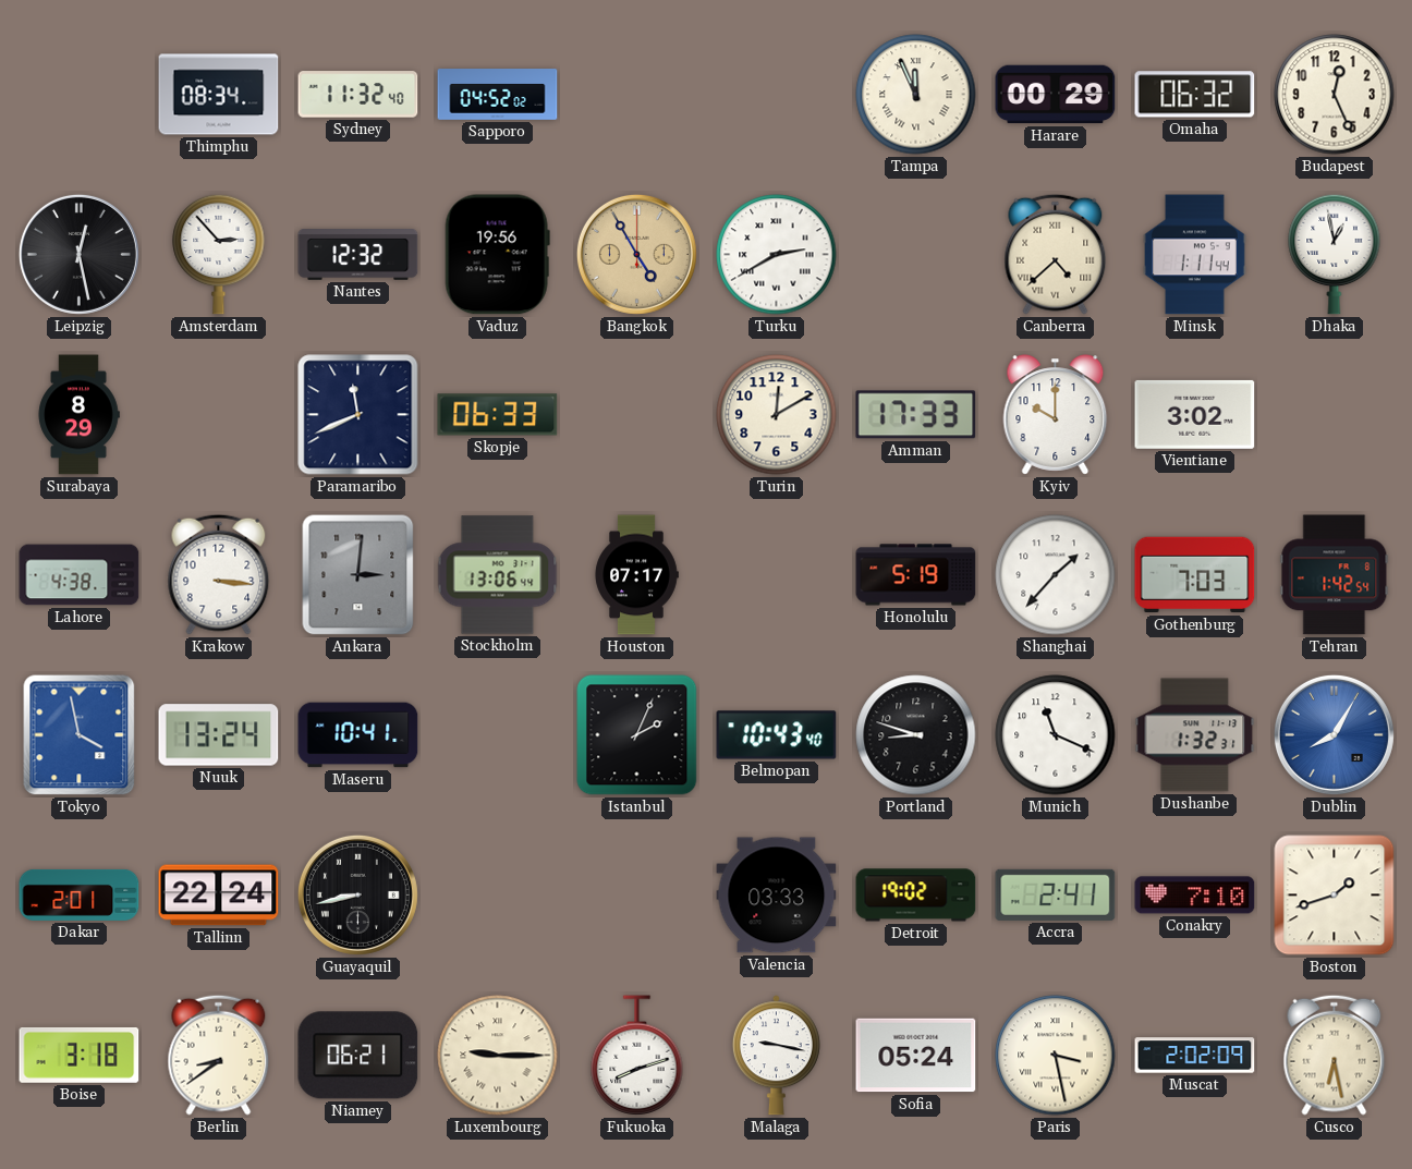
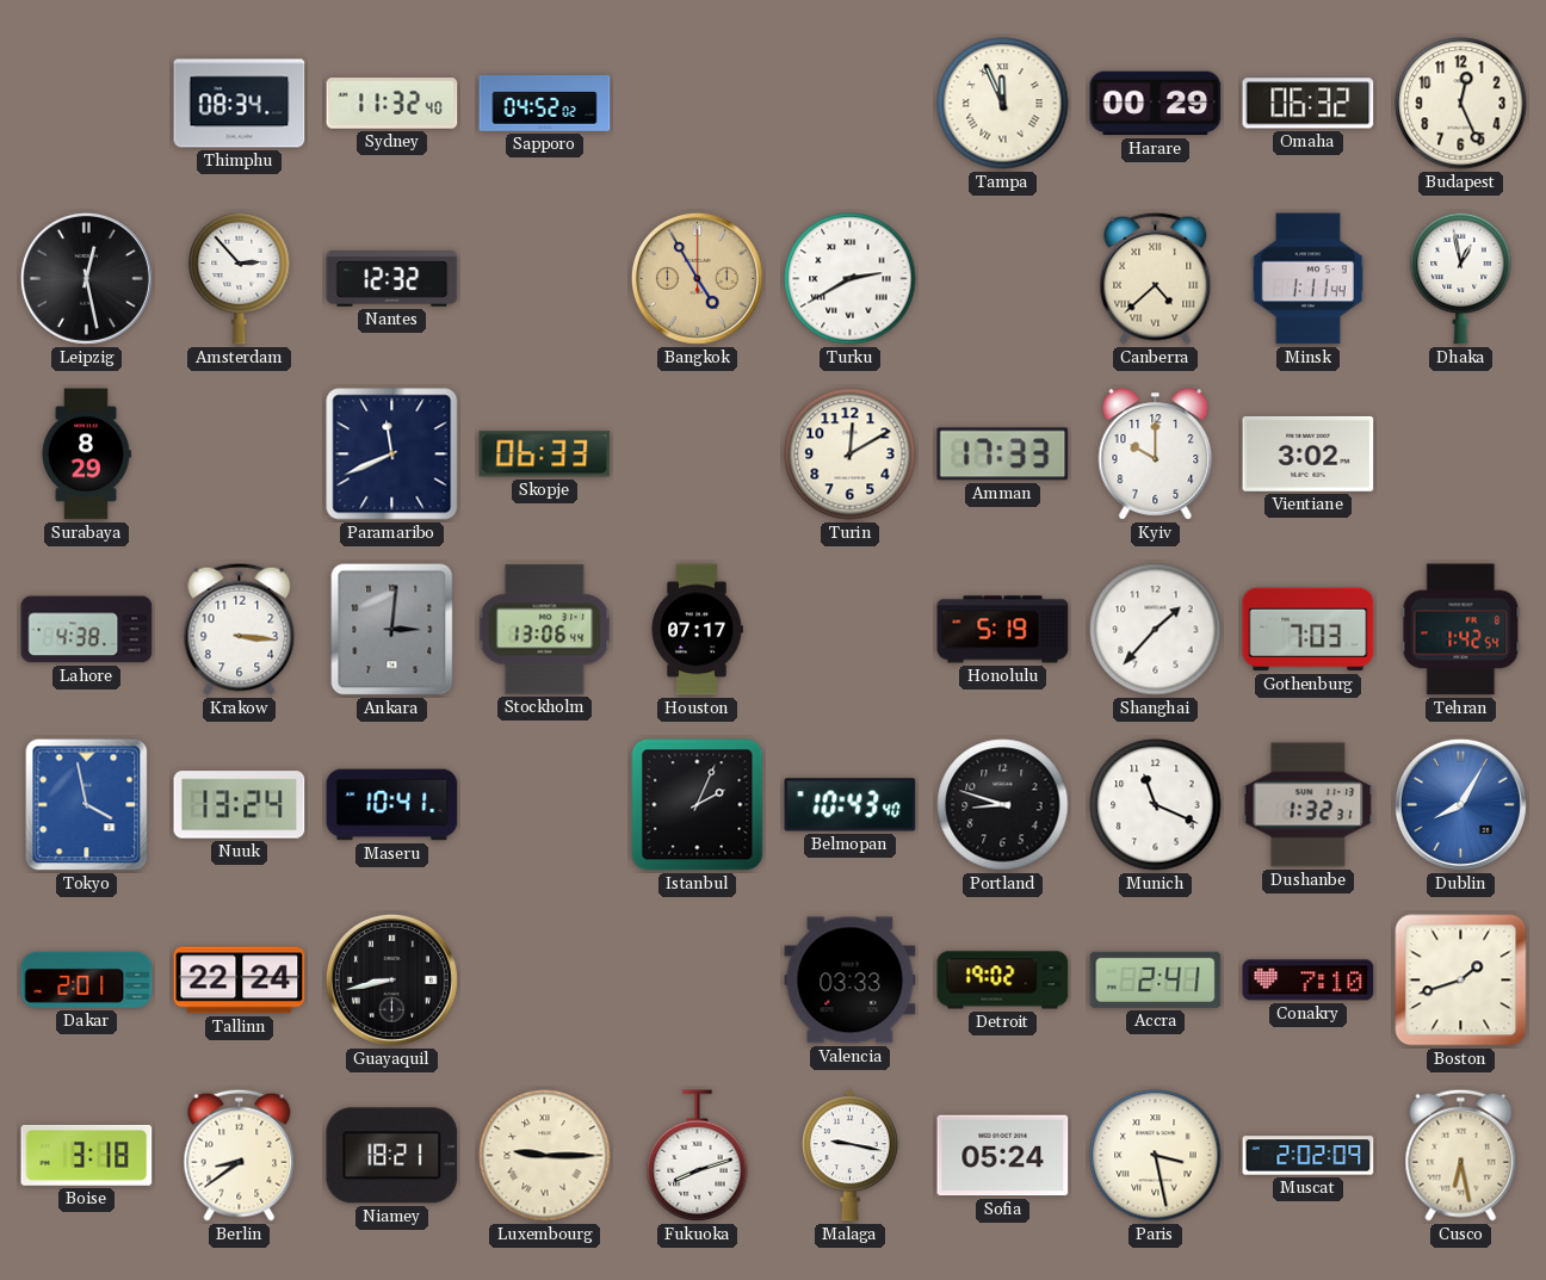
Vaduz: 19:56 -> none
Niamey: 06:21 -> 18:21
